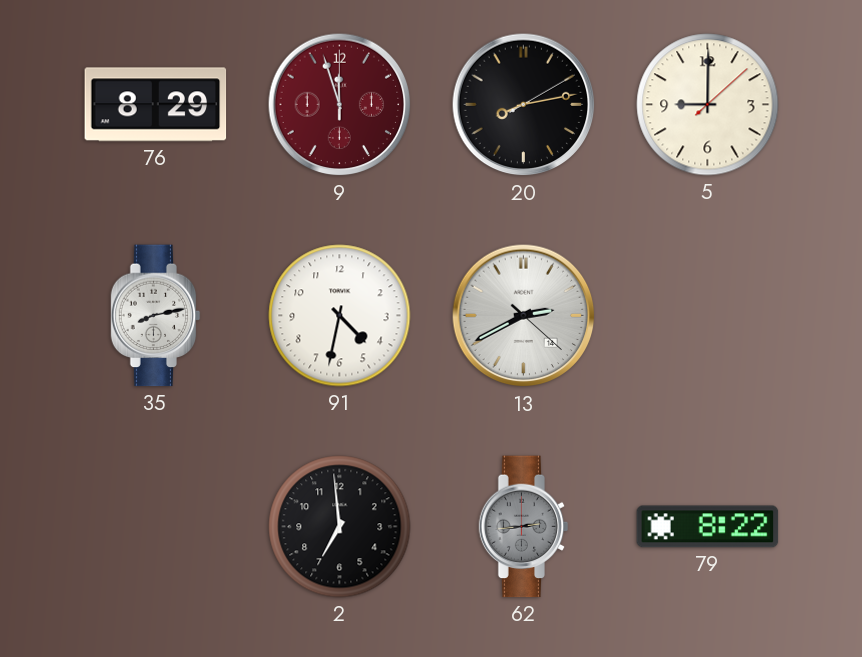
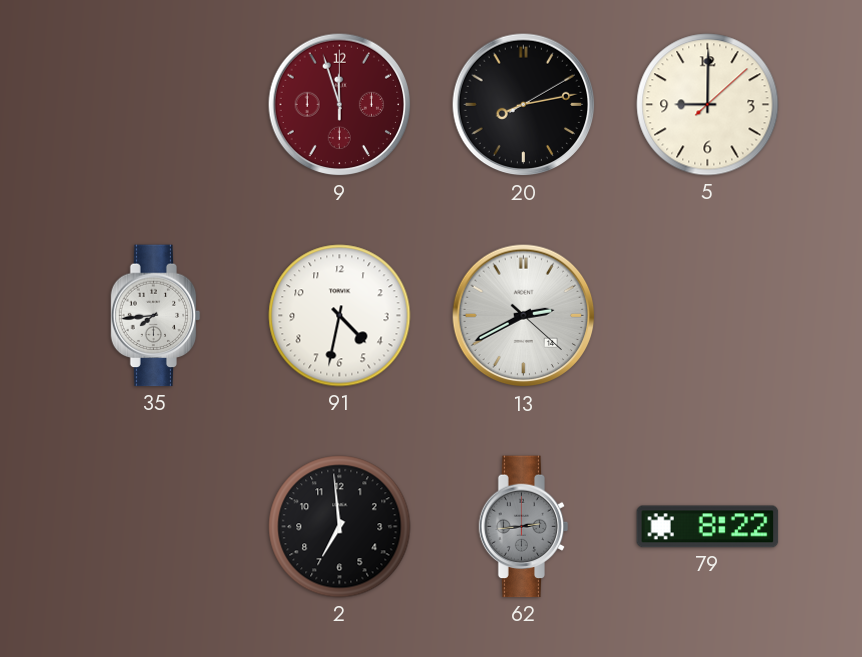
76: 8:29 -> none
35: 8:13 -> 7:44
